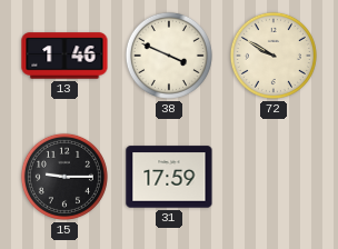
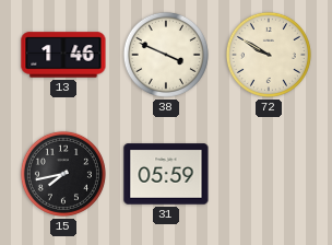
15: 9:15 -> 7:43
31: 17:59 -> 05:59
